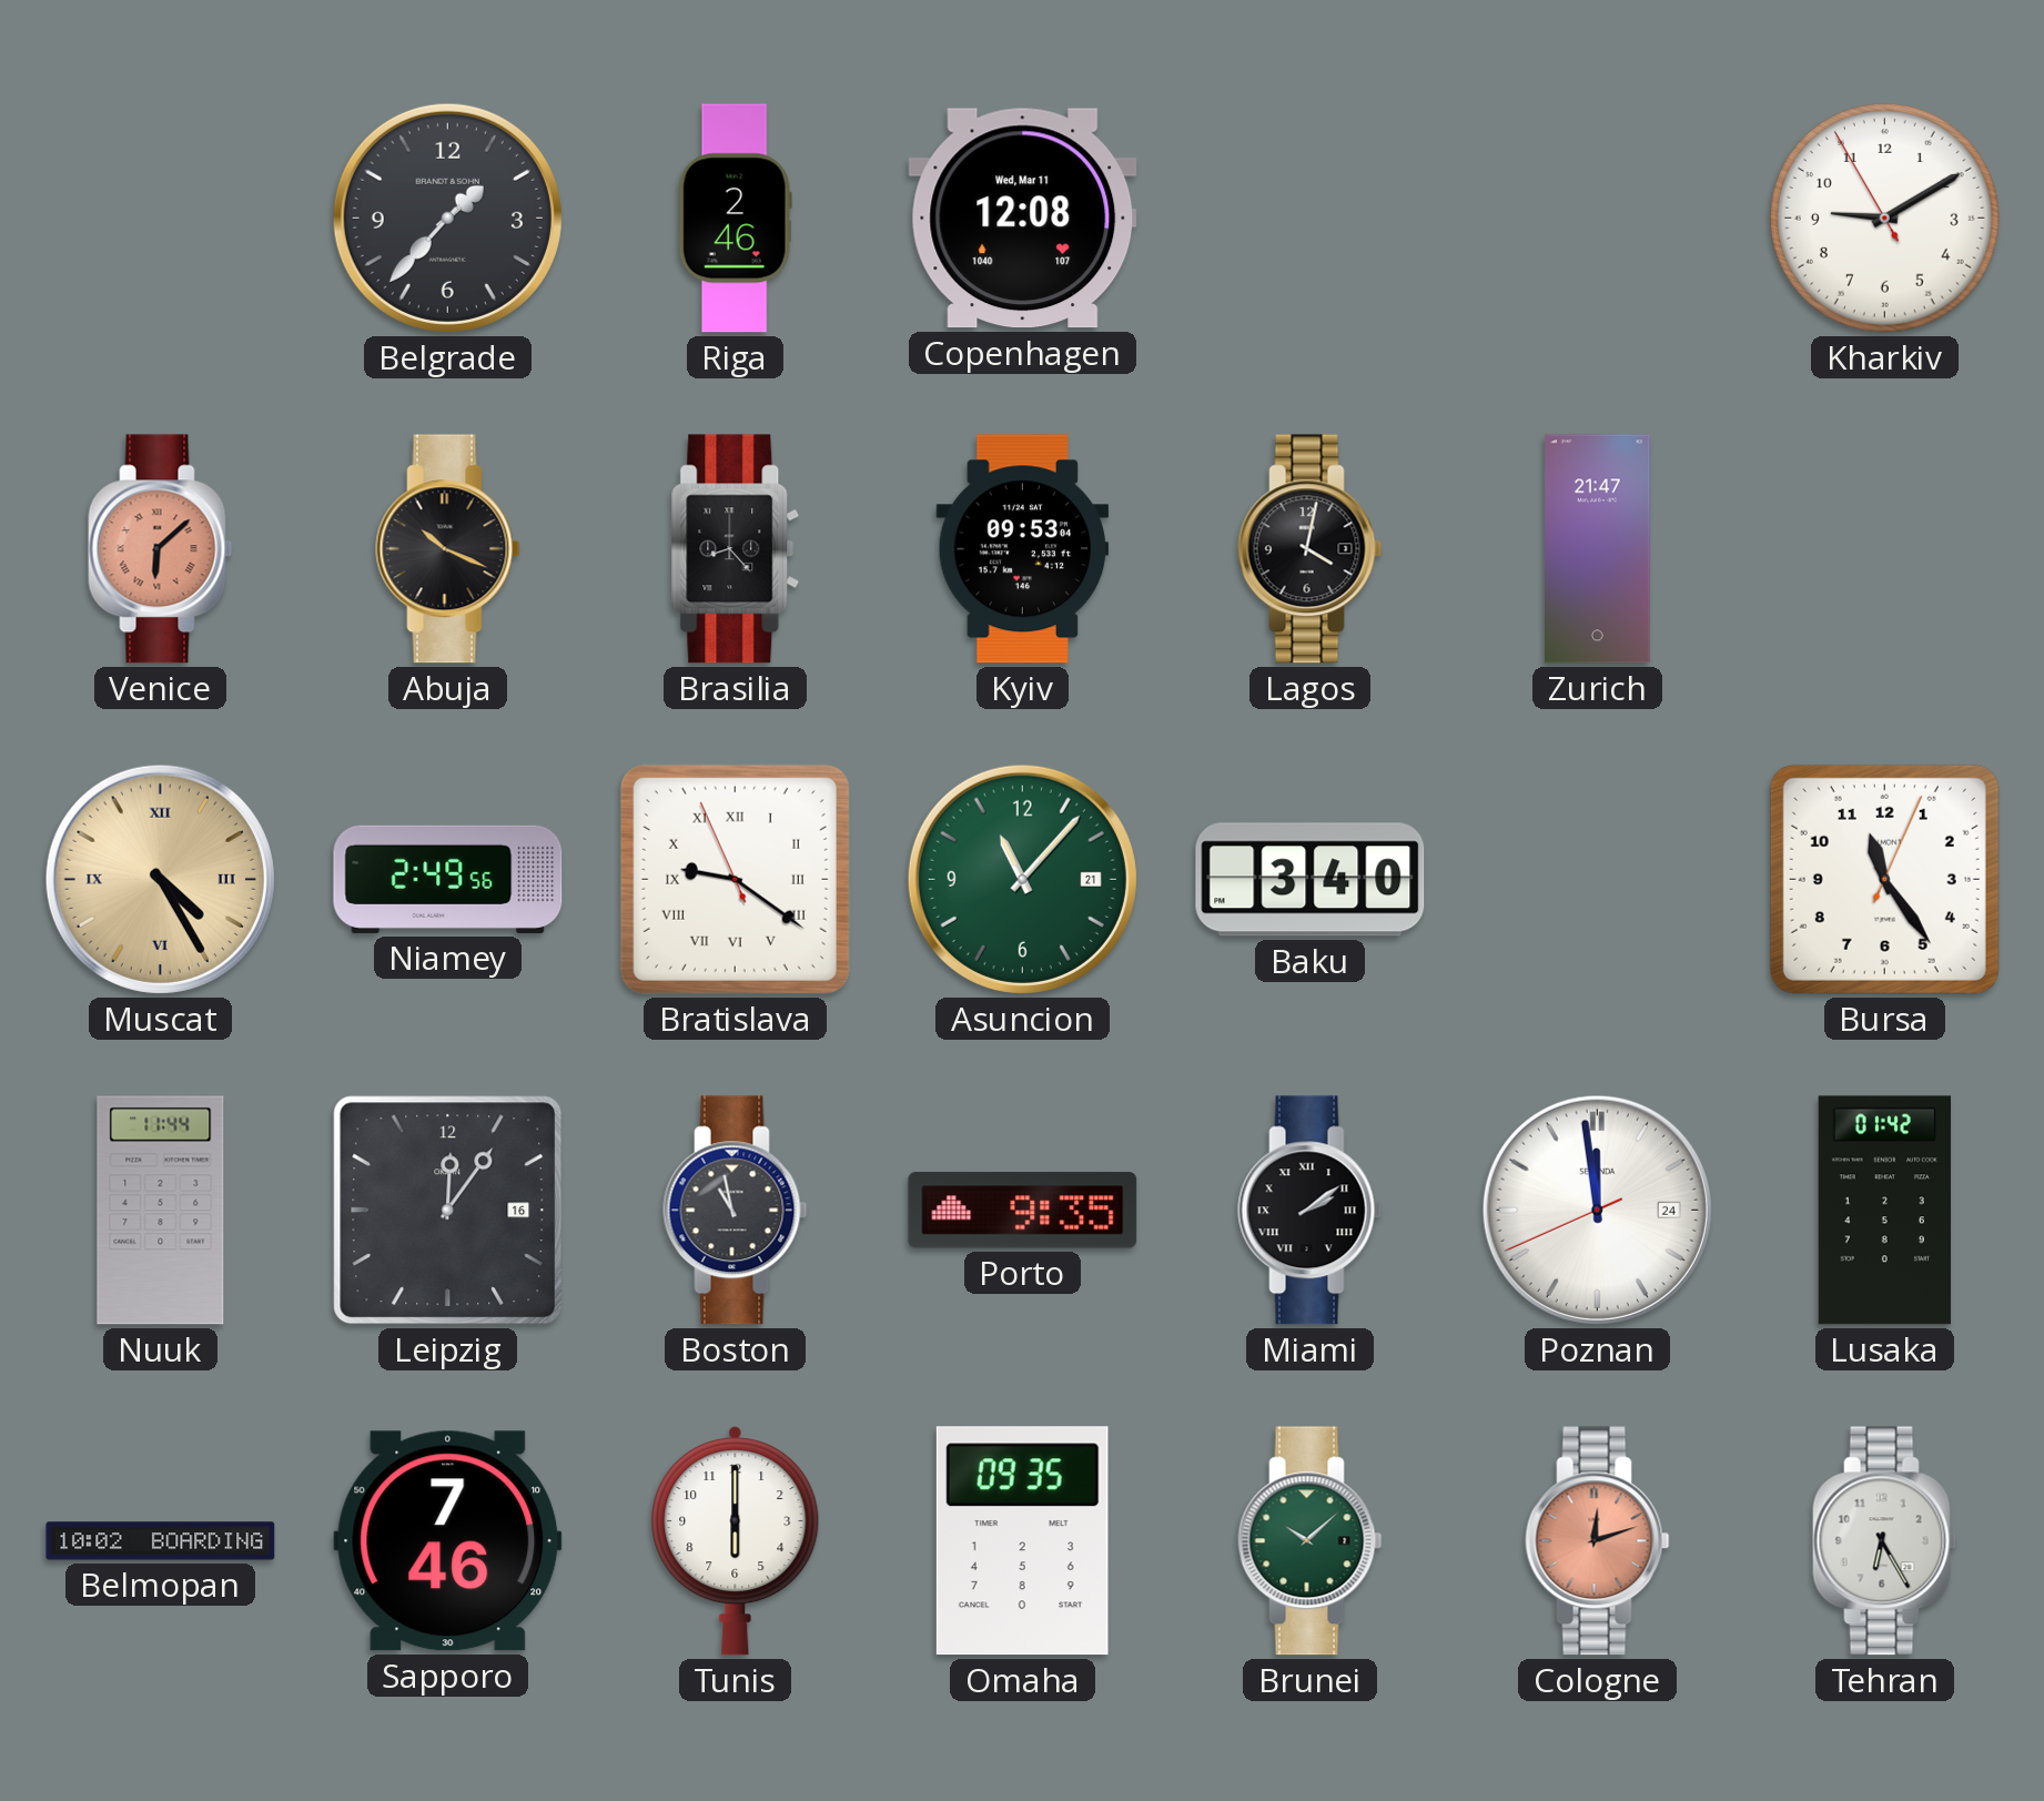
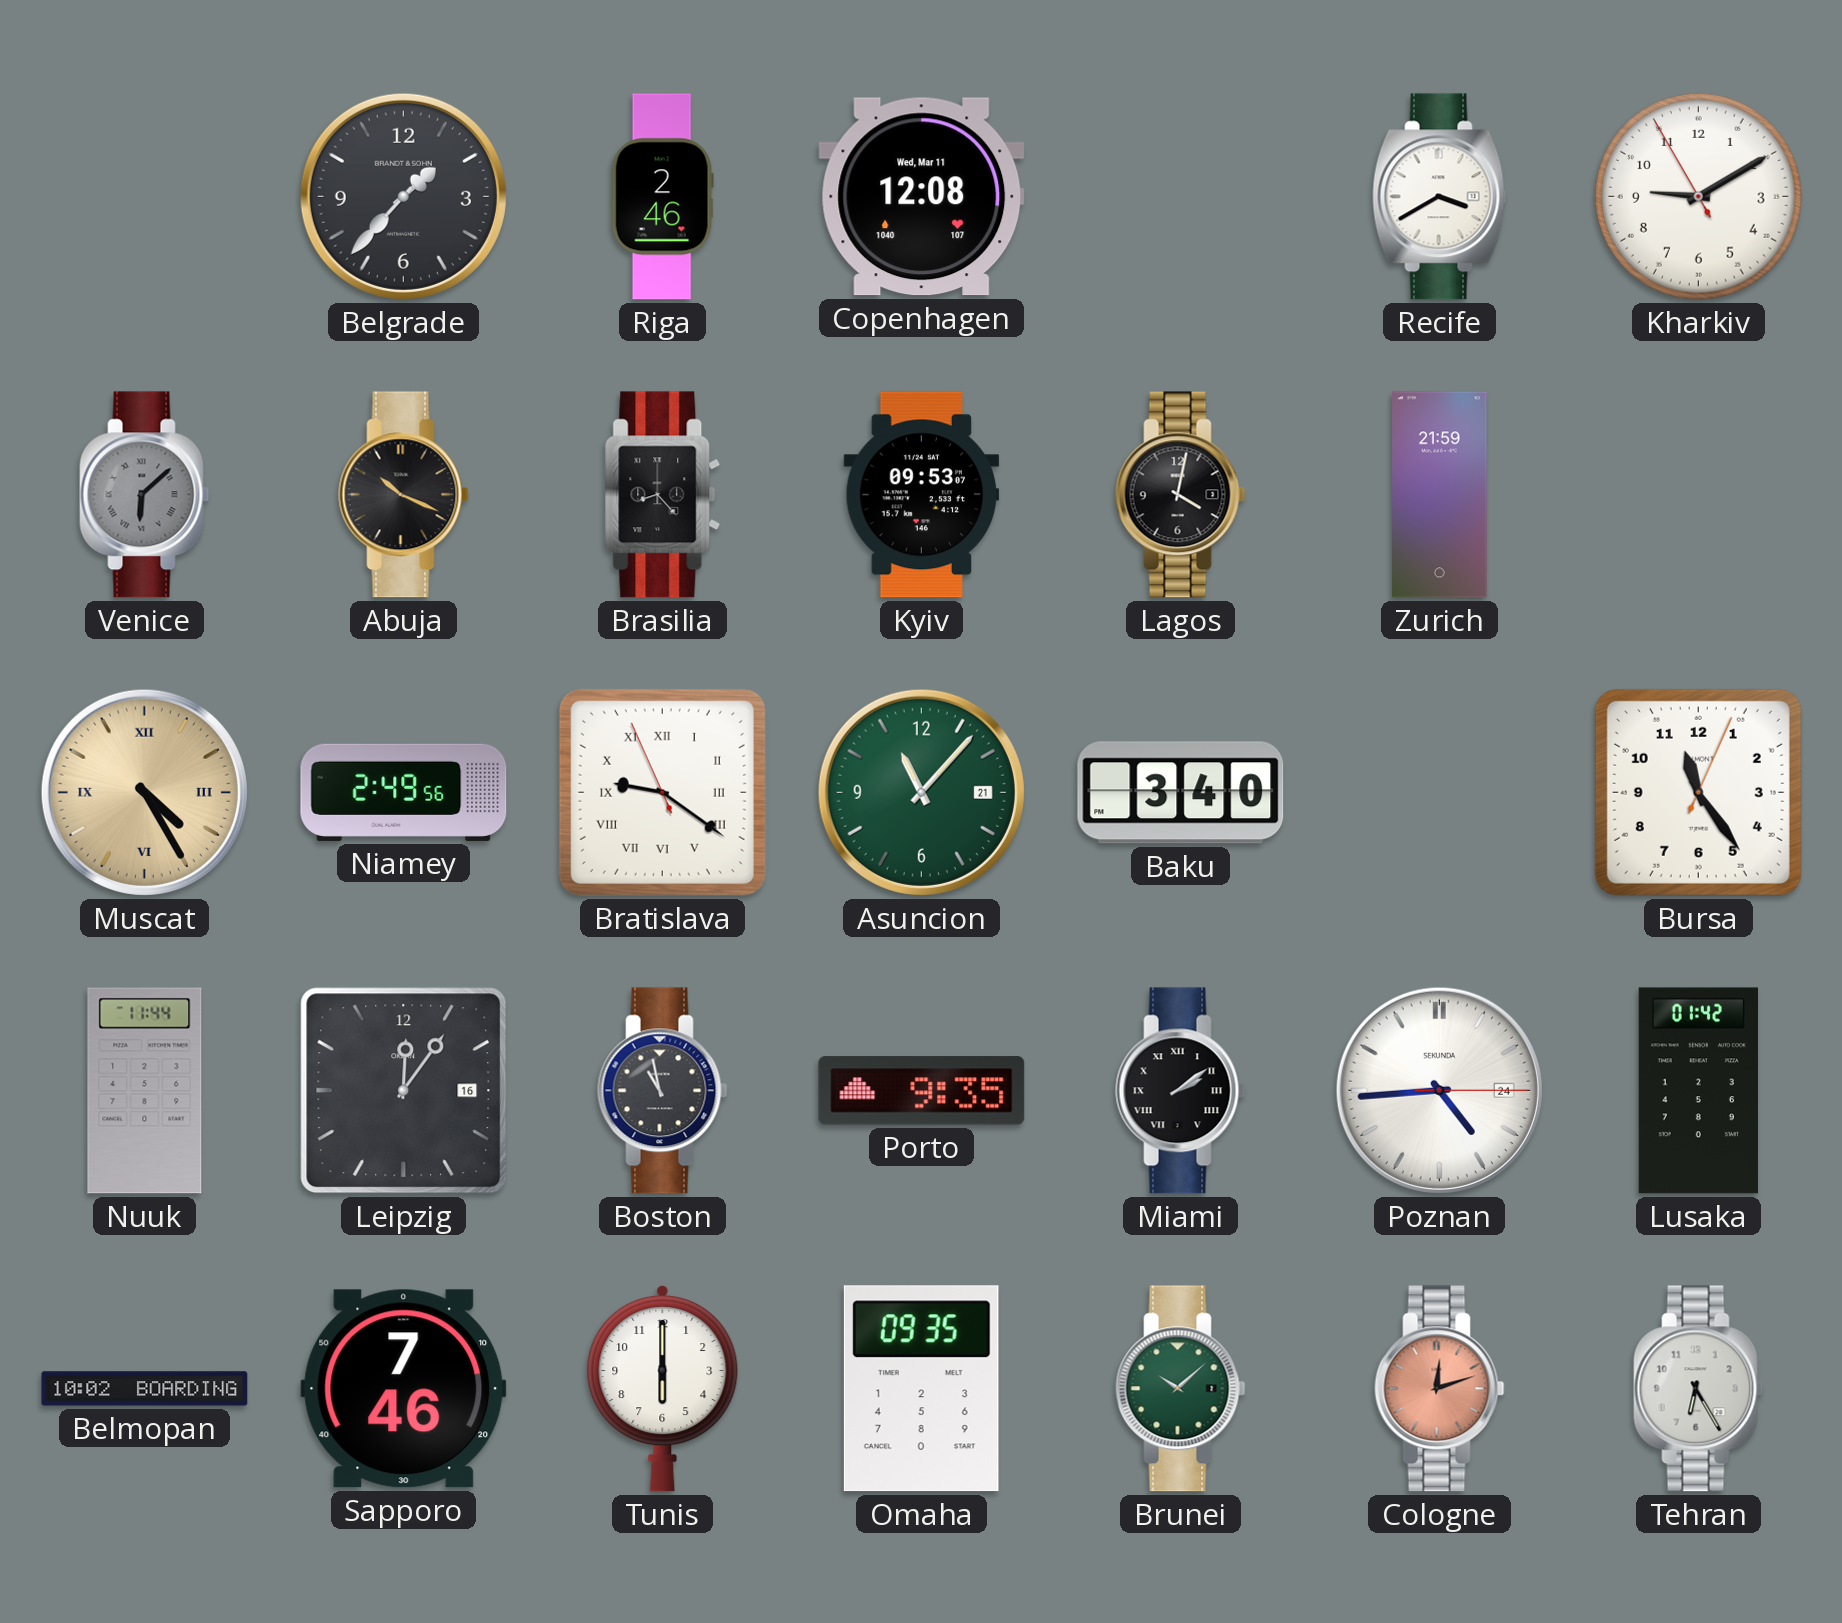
Recife: none -> 3:40
Venice dial: salmon -> grey
Kyiv: 09:53:04 -> 09:53:07
Zurich: 21:47 -> 21:59
Poznan: 11:58 -> 4:44
